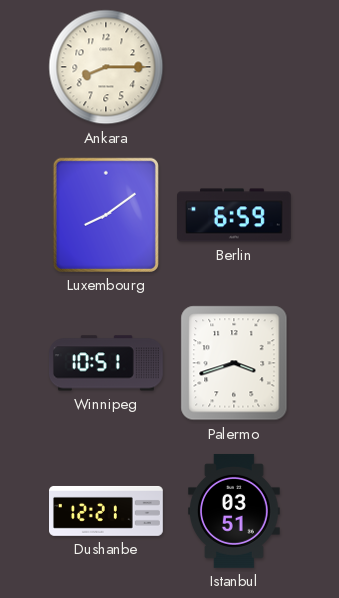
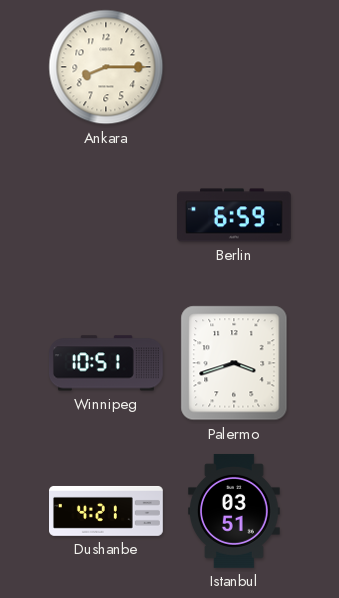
Luxembourg: 8:09 -> none
Dushanbe: 12:21 -> 4:21
